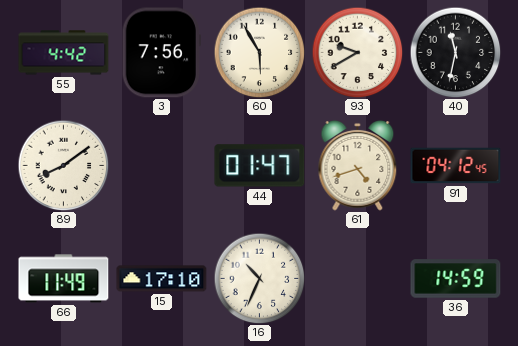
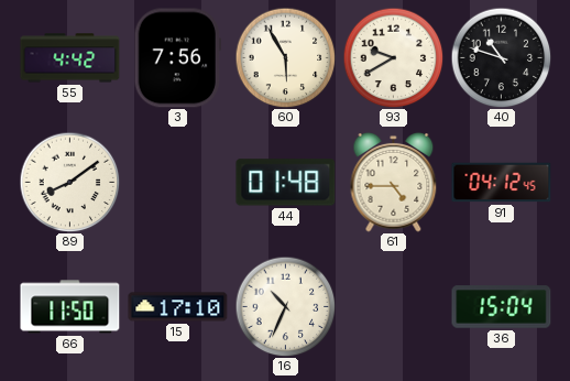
40: 11:32 -> 10:48
44: 01:47 -> 01:48
61: 4:42 -> 4:45
66: 11:49 -> 11:50
36: 14:59 -> 15:04
